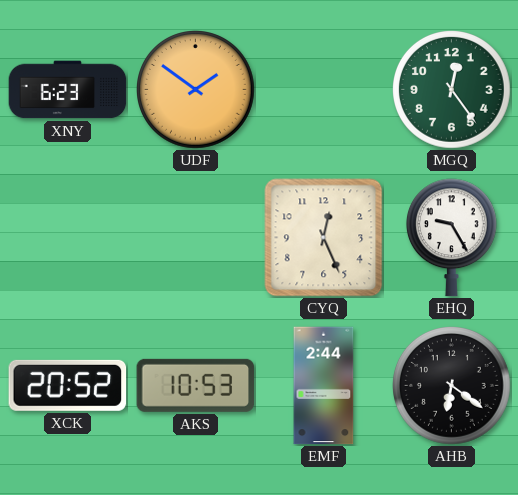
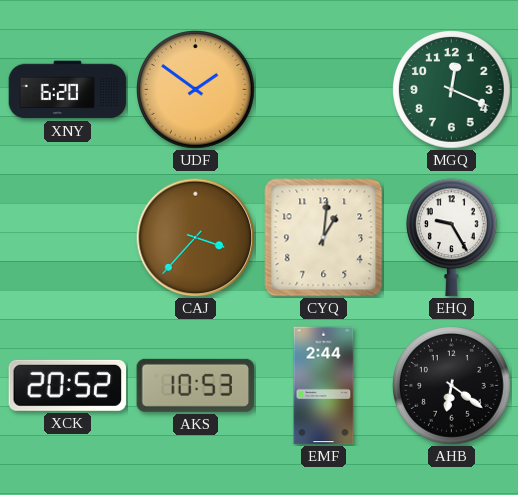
XNY: 6:23 -> 6:20
MGQ: 12:24 -> 12:19
CAJ: none -> 3:37
CYQ: 12:26 -> 1:01
